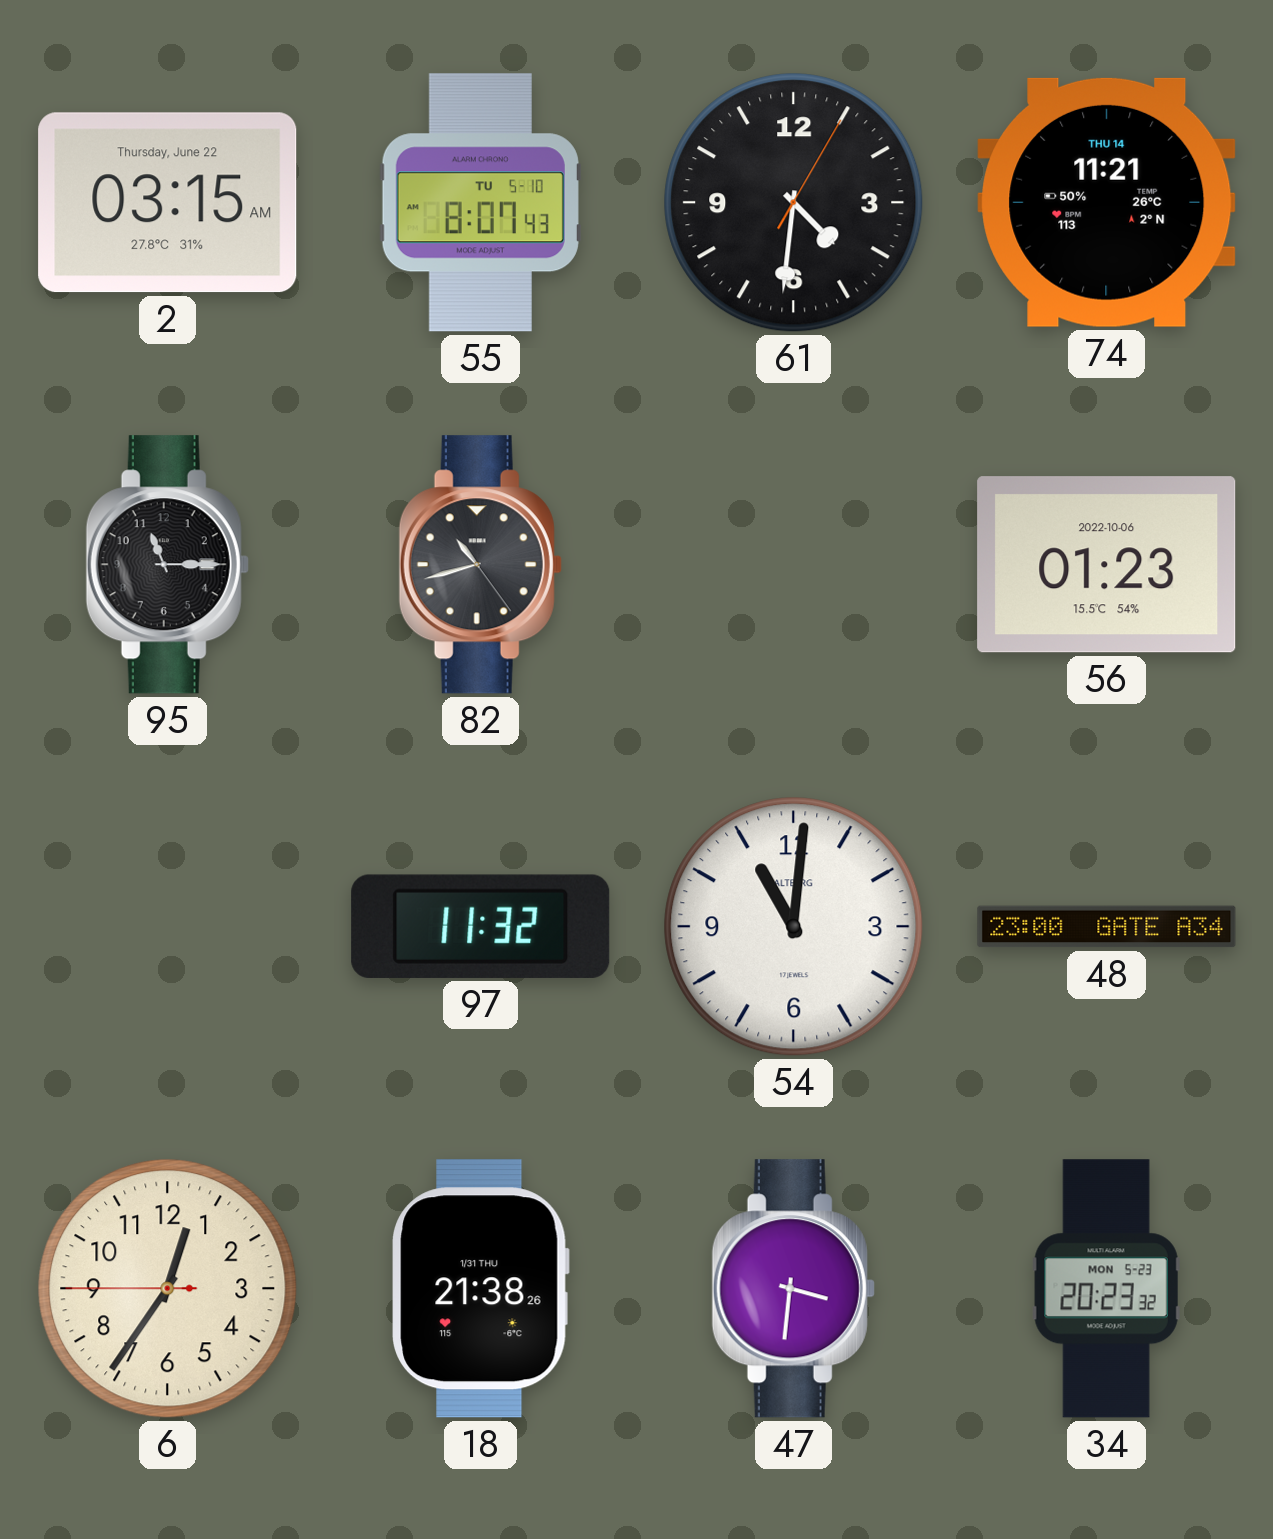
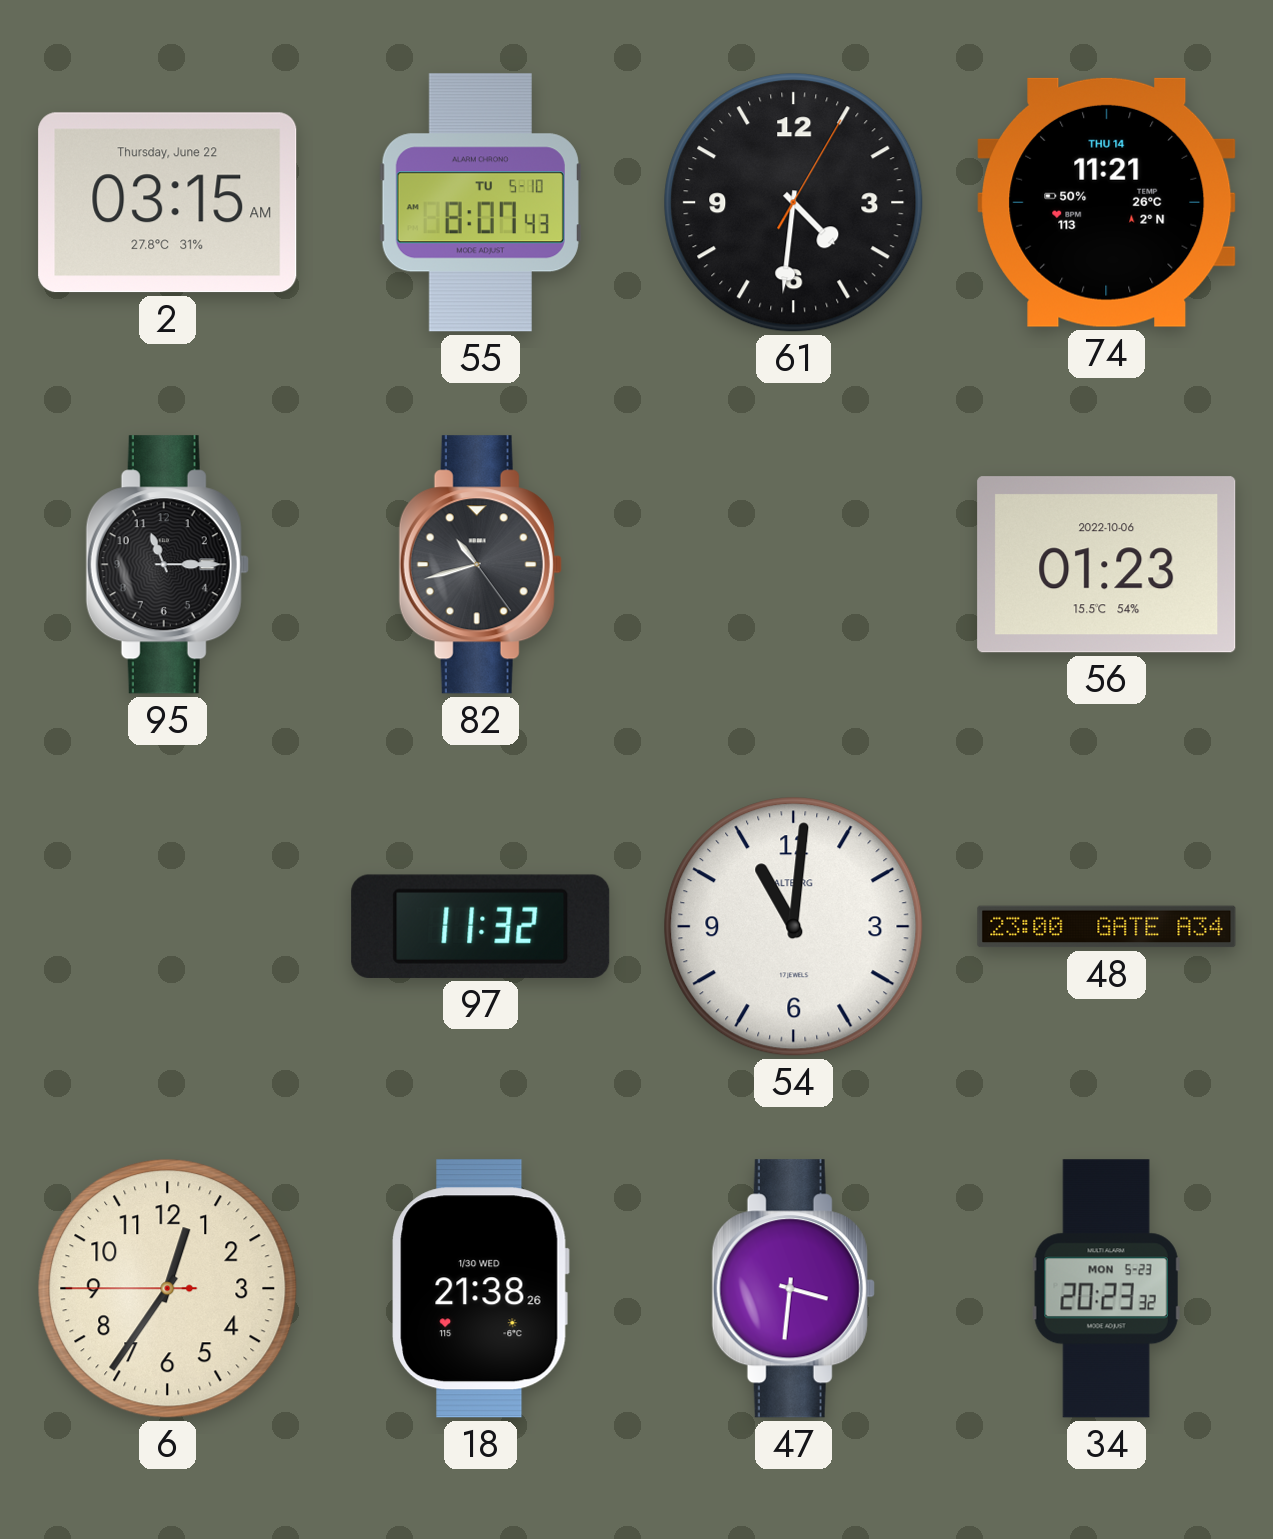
18 date: 1/31 THU -> 1/30 WED
